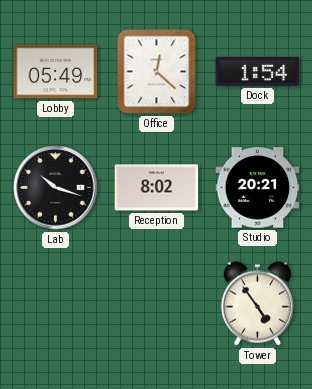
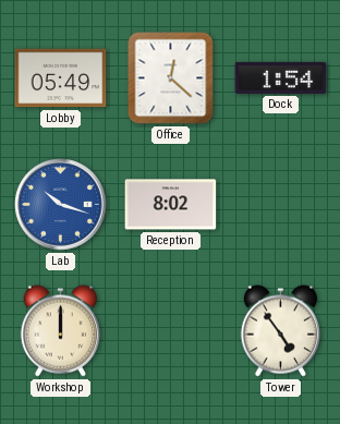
Lab dial: black -> blue
Studio: 20:21 -> none
Workshop: none -> 12:00
